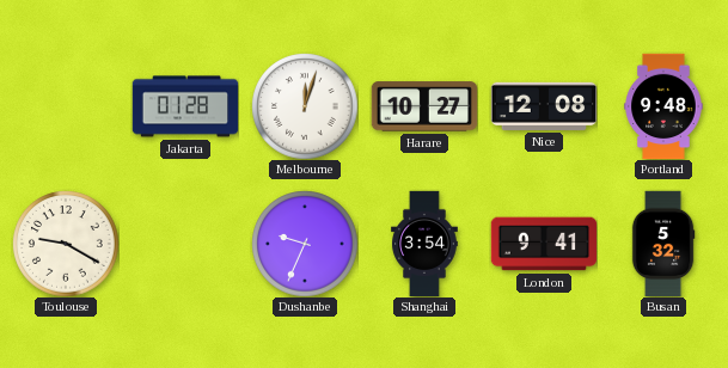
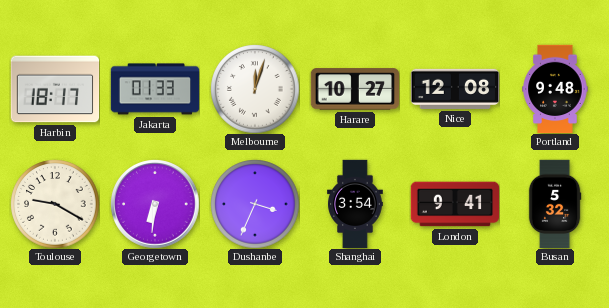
Harbin: none -> 18:17
Jakarta: 01:28 -> 01:33
Georgetown: none -> 6:31
Dushanbe: 9:34 -> 3:34
